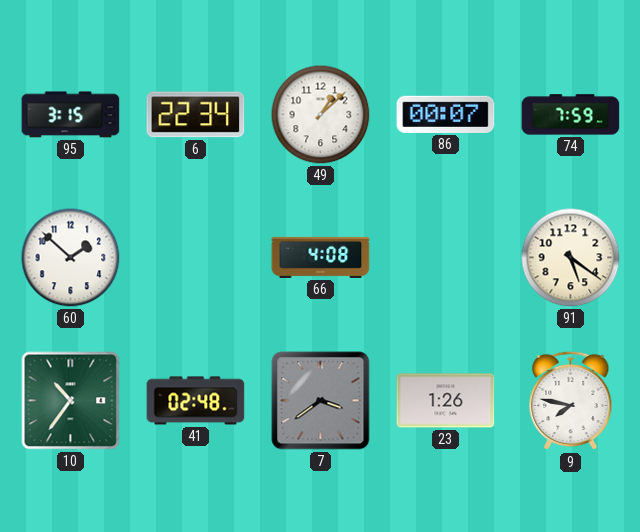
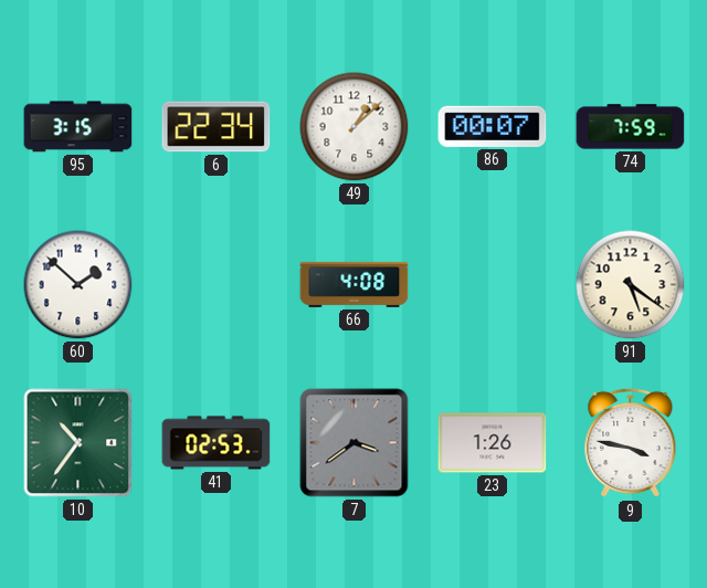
41: 02:48 -> 02:53
9: 7:47 -> 3:47
